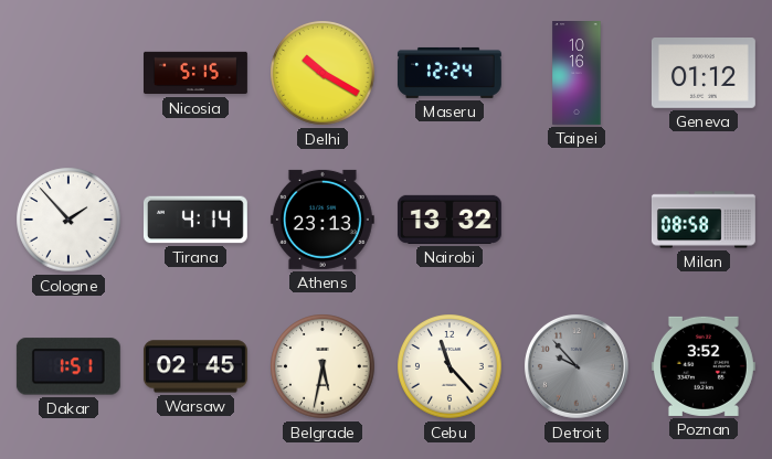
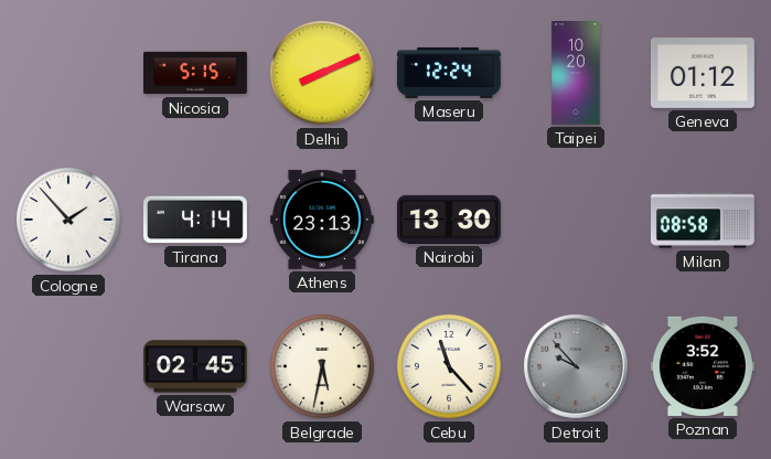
Delhi: 10:20 -> 8:11
Taipei: 10:16 -> 10:20
Nairobi: 13:32 -> 13:30
Dakar: 1:51 -> none
